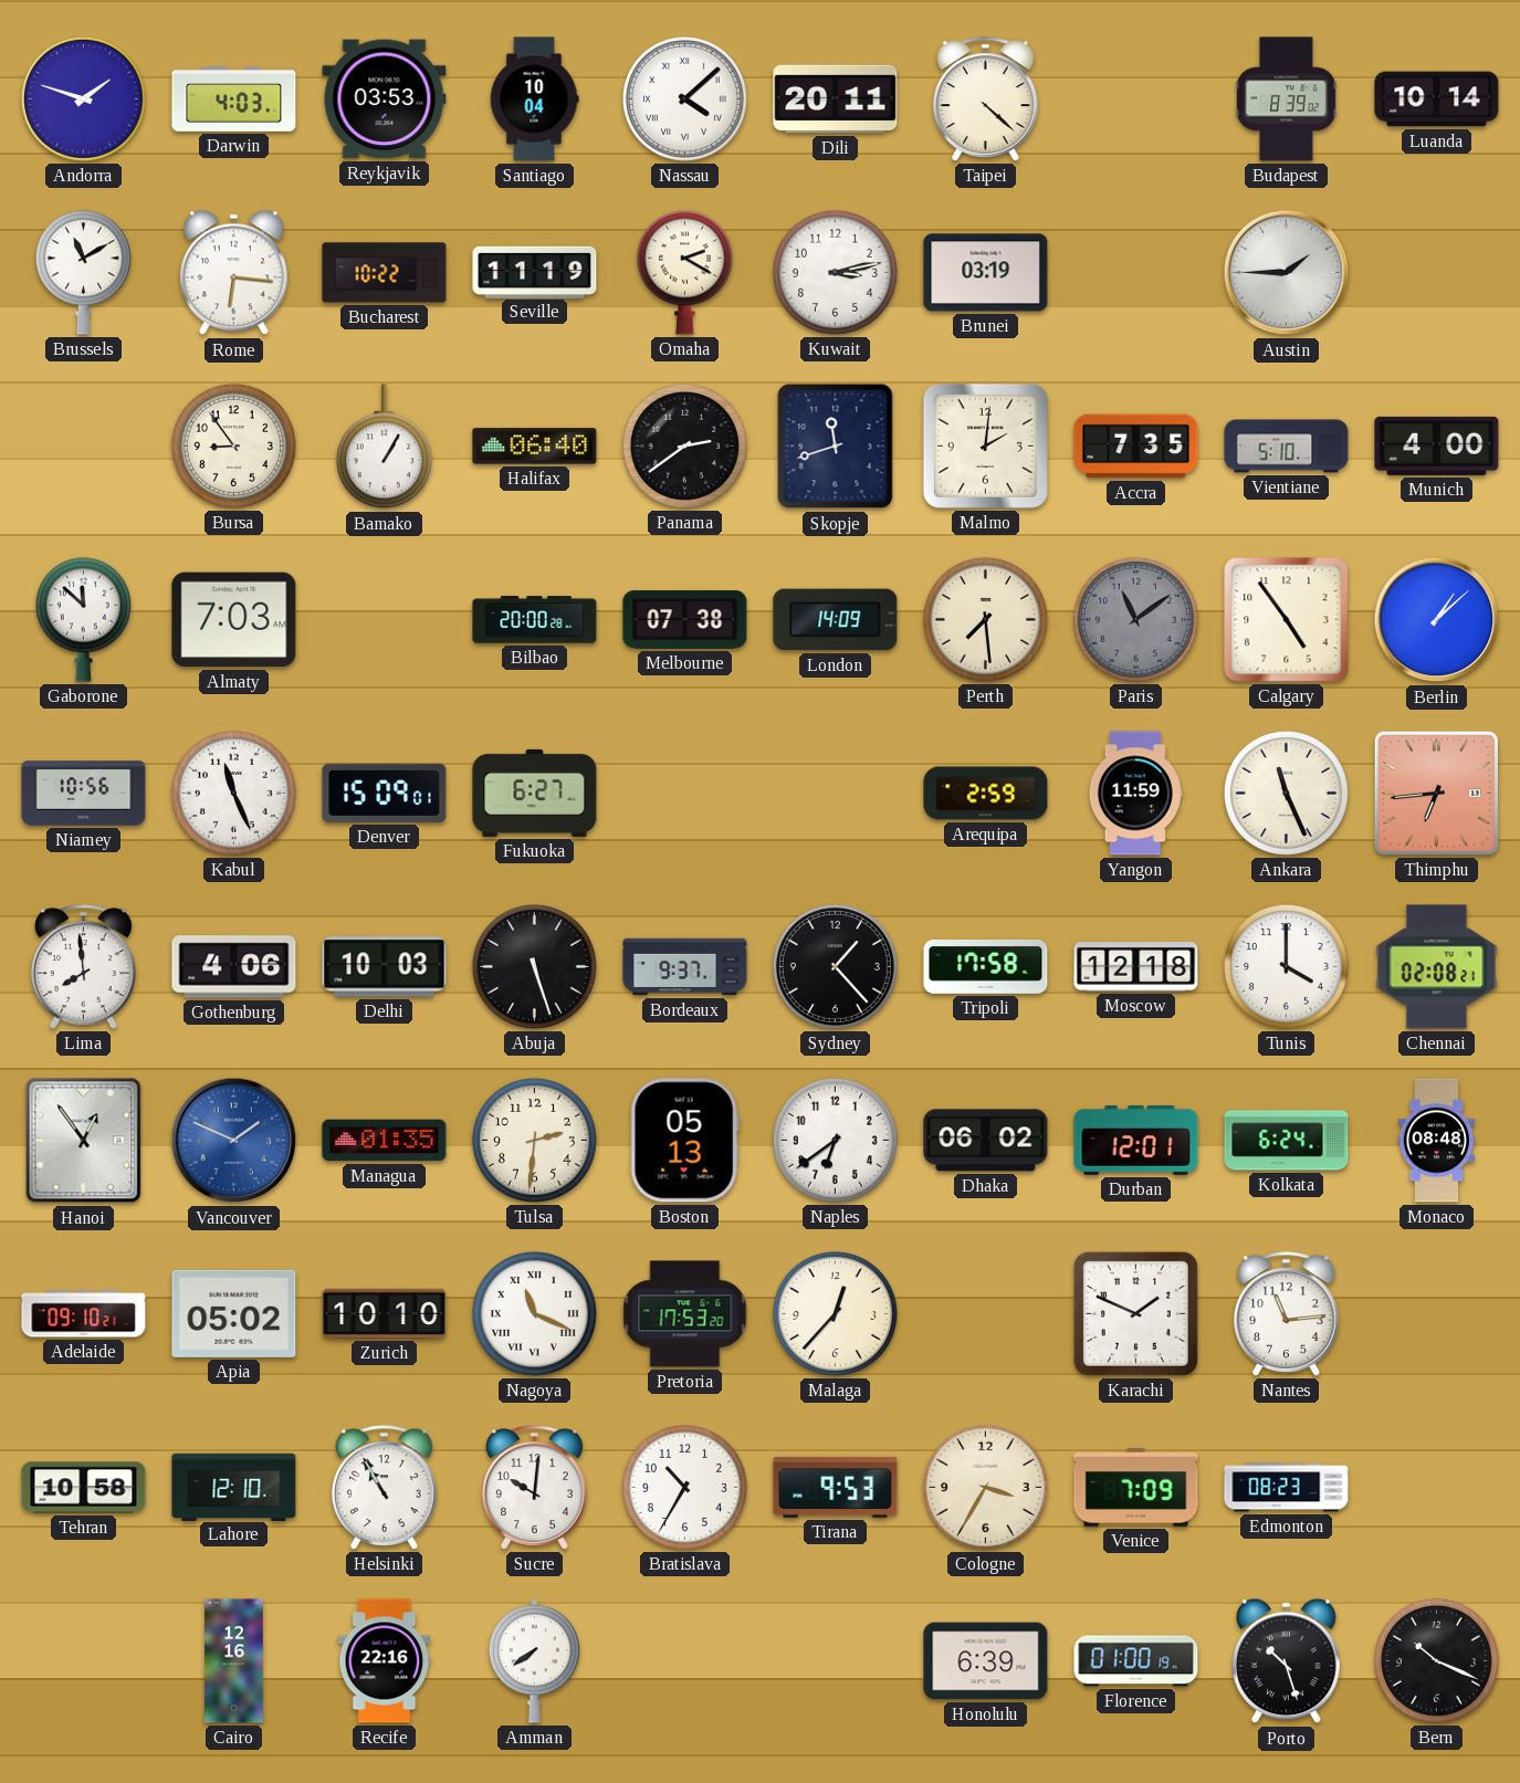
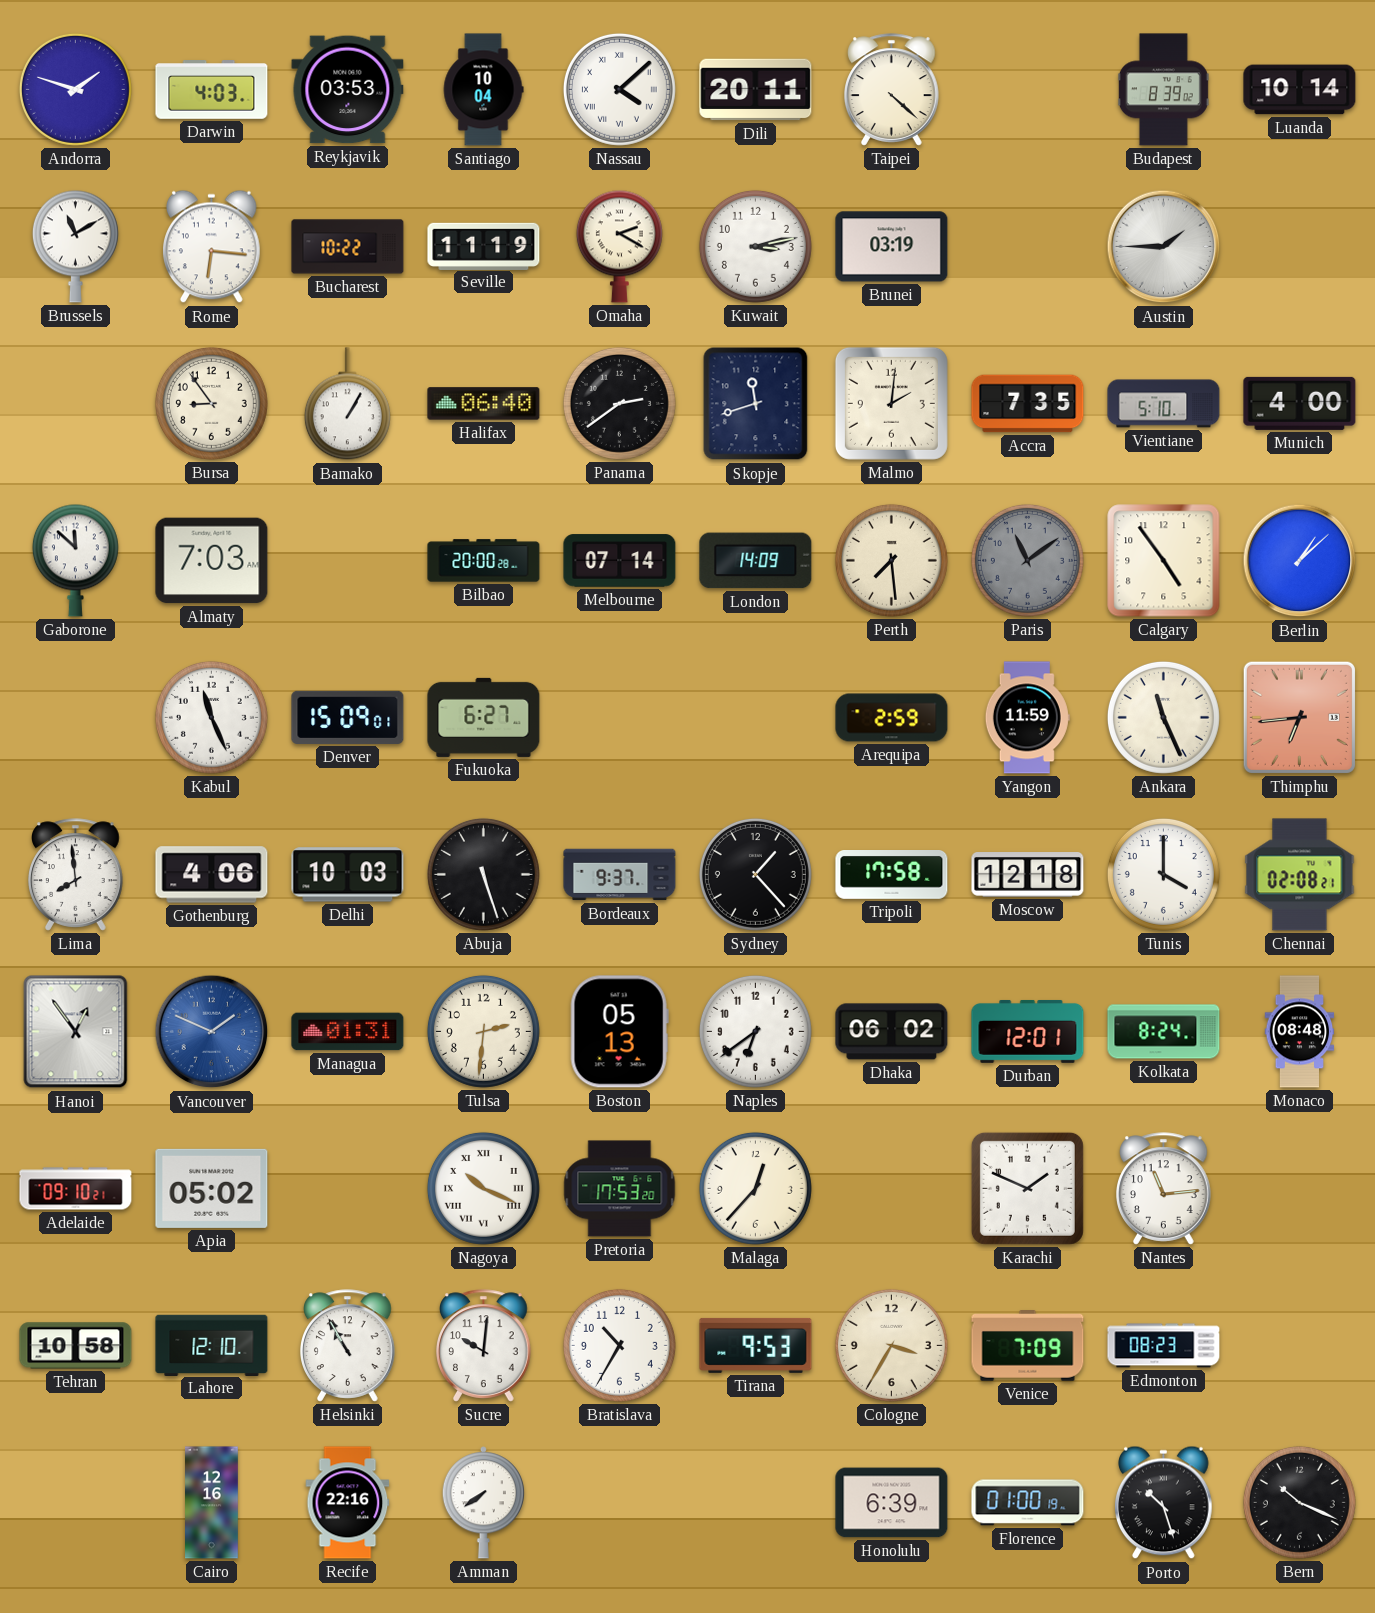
Melbourne: 07:38 -> 07:14
Niamey: 10:56 -> none
Managua: 01:35 -> 01:31
Kolkata: 6:24 -> 8:24
Zurich: 10:10 -> none
Nagoya: 11:19 -> 10:19
